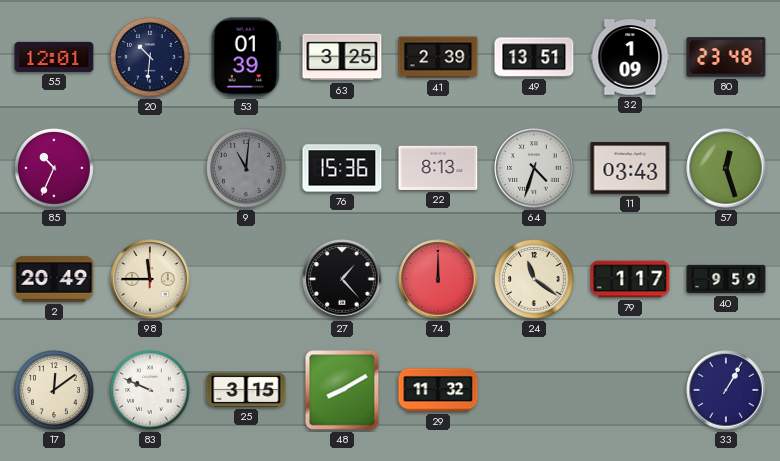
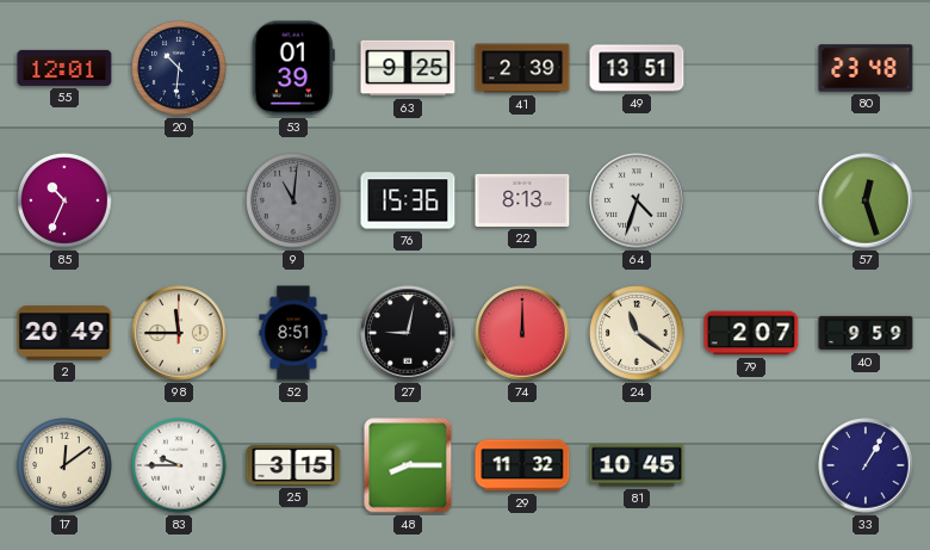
63: 3:25 -> 9:25
32: 1:09 -> none
11: 03:43 -> none
52: none -> 8:51
27: 1:23 -> 9:02
79: 1:17 -> 2:07
83: 9:49 -> 9:45
48: 8:10 -> 8:15
81: none -> 10:45
